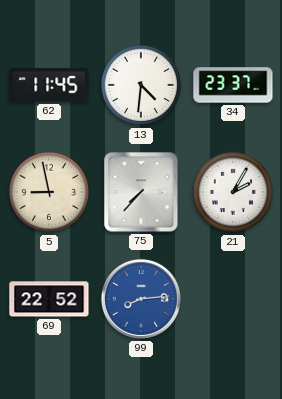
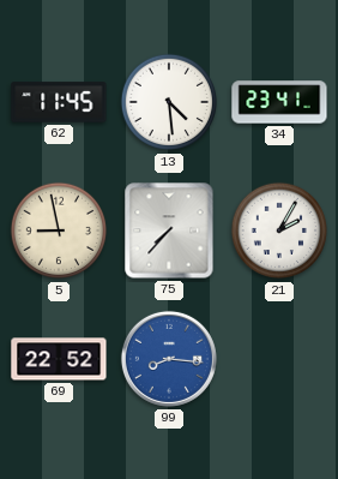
13: 4:31 -> 4:29
34: 23:37 -> 23:41
99: 8:14 -> 8:16
